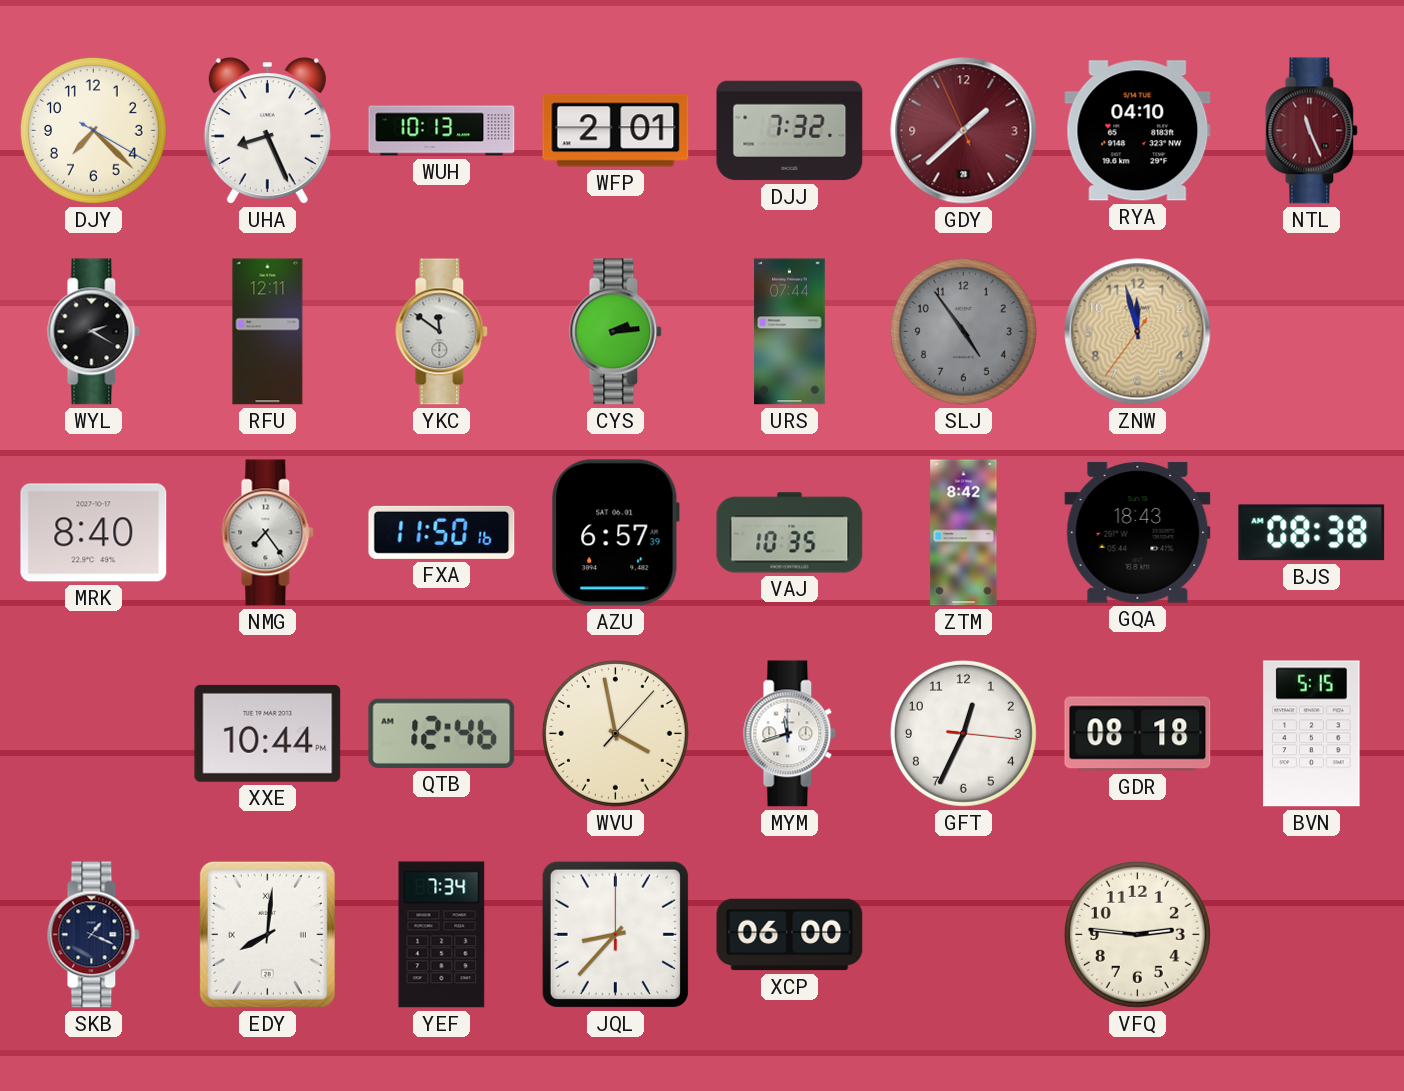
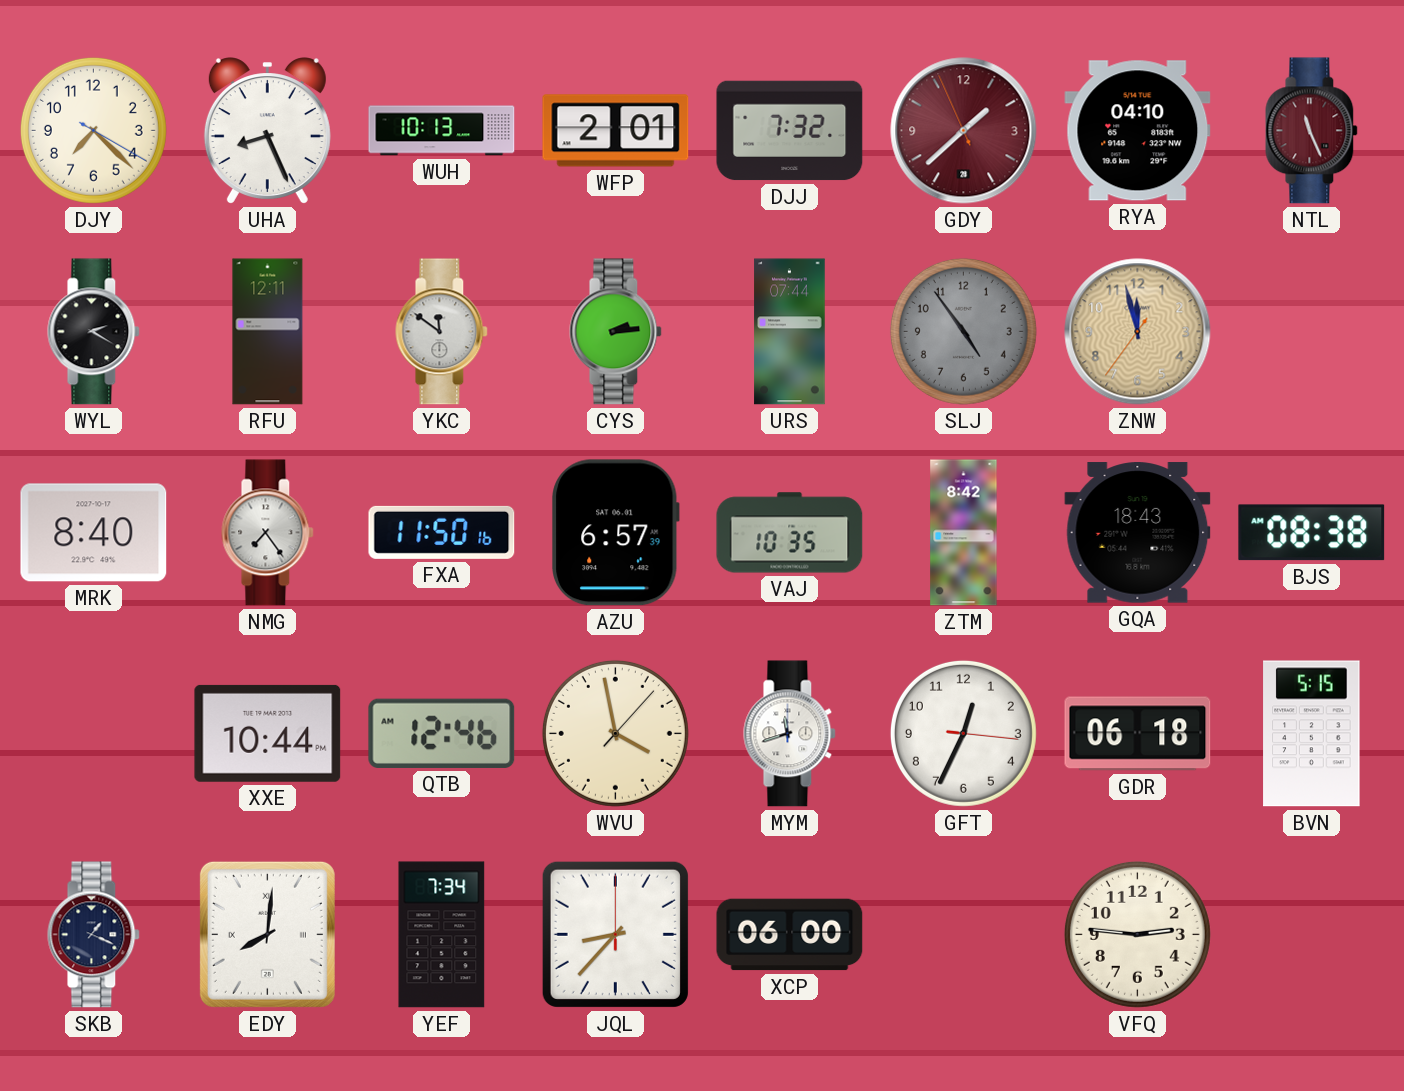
GDR: 08:18 -> 06:18
